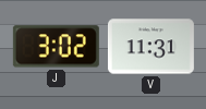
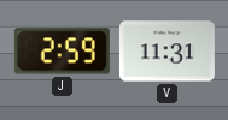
J: 3:02 -> 2:59
